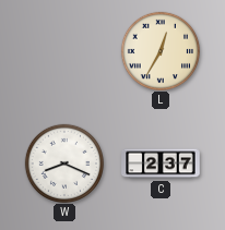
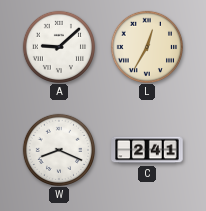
A: none -> 9:08
C: 2:37 -> 2:41
